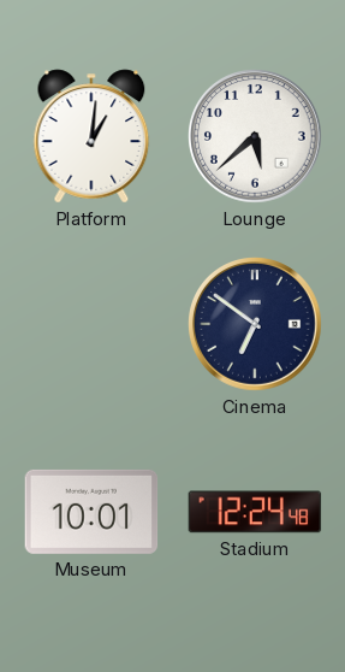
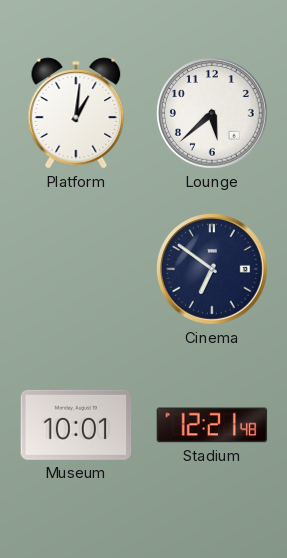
Stadium: 12:24 -> 12:21
